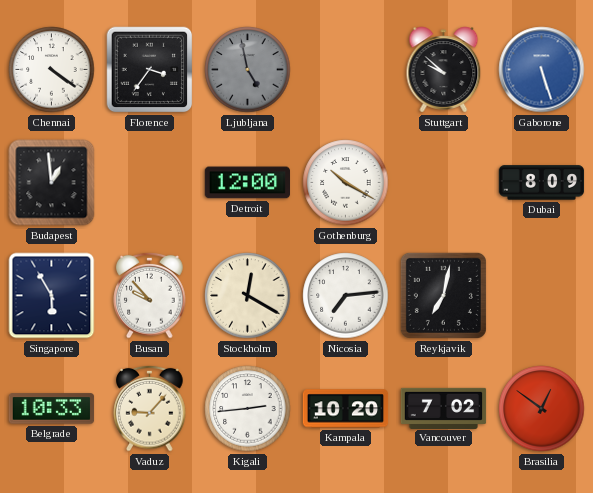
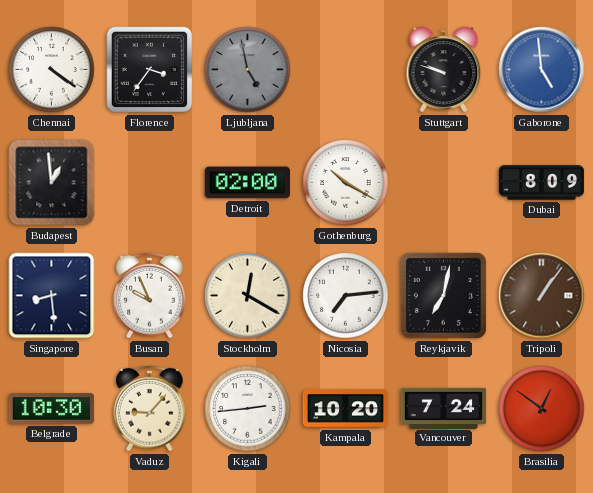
Stuttgart: 9:52 -> 9:48
Gaborone: 5:27 -> 4:59
Detroit: 12:00 -> 02:00
Singapore: 5:55 -> 8:29
Busan: 9:53 -> 9:56
Tripoli: none -> 1:06
Belgrade: 10:33 -> 10:30
Vancouver: 7:02 -> 7:24
